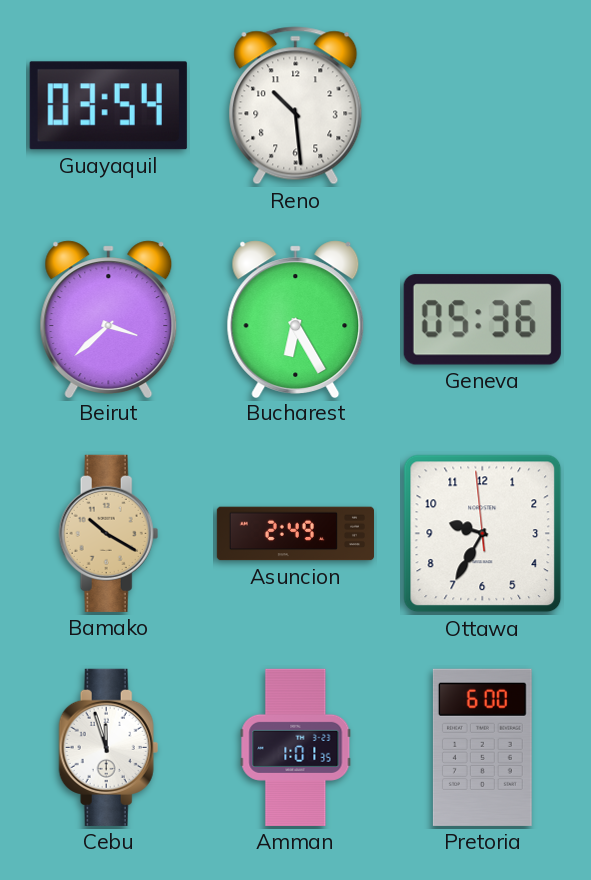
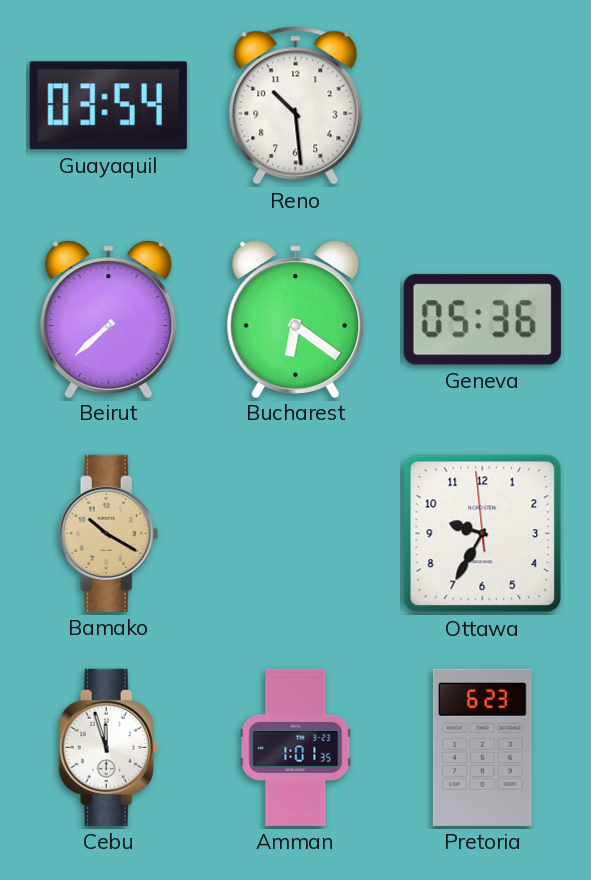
Beirut: 3:38 -> 7:38
Bucharest: 6:25 -> 6:21
Asuncion: 2:49 -> none
Pretoria: 6:00 -> 6:23
